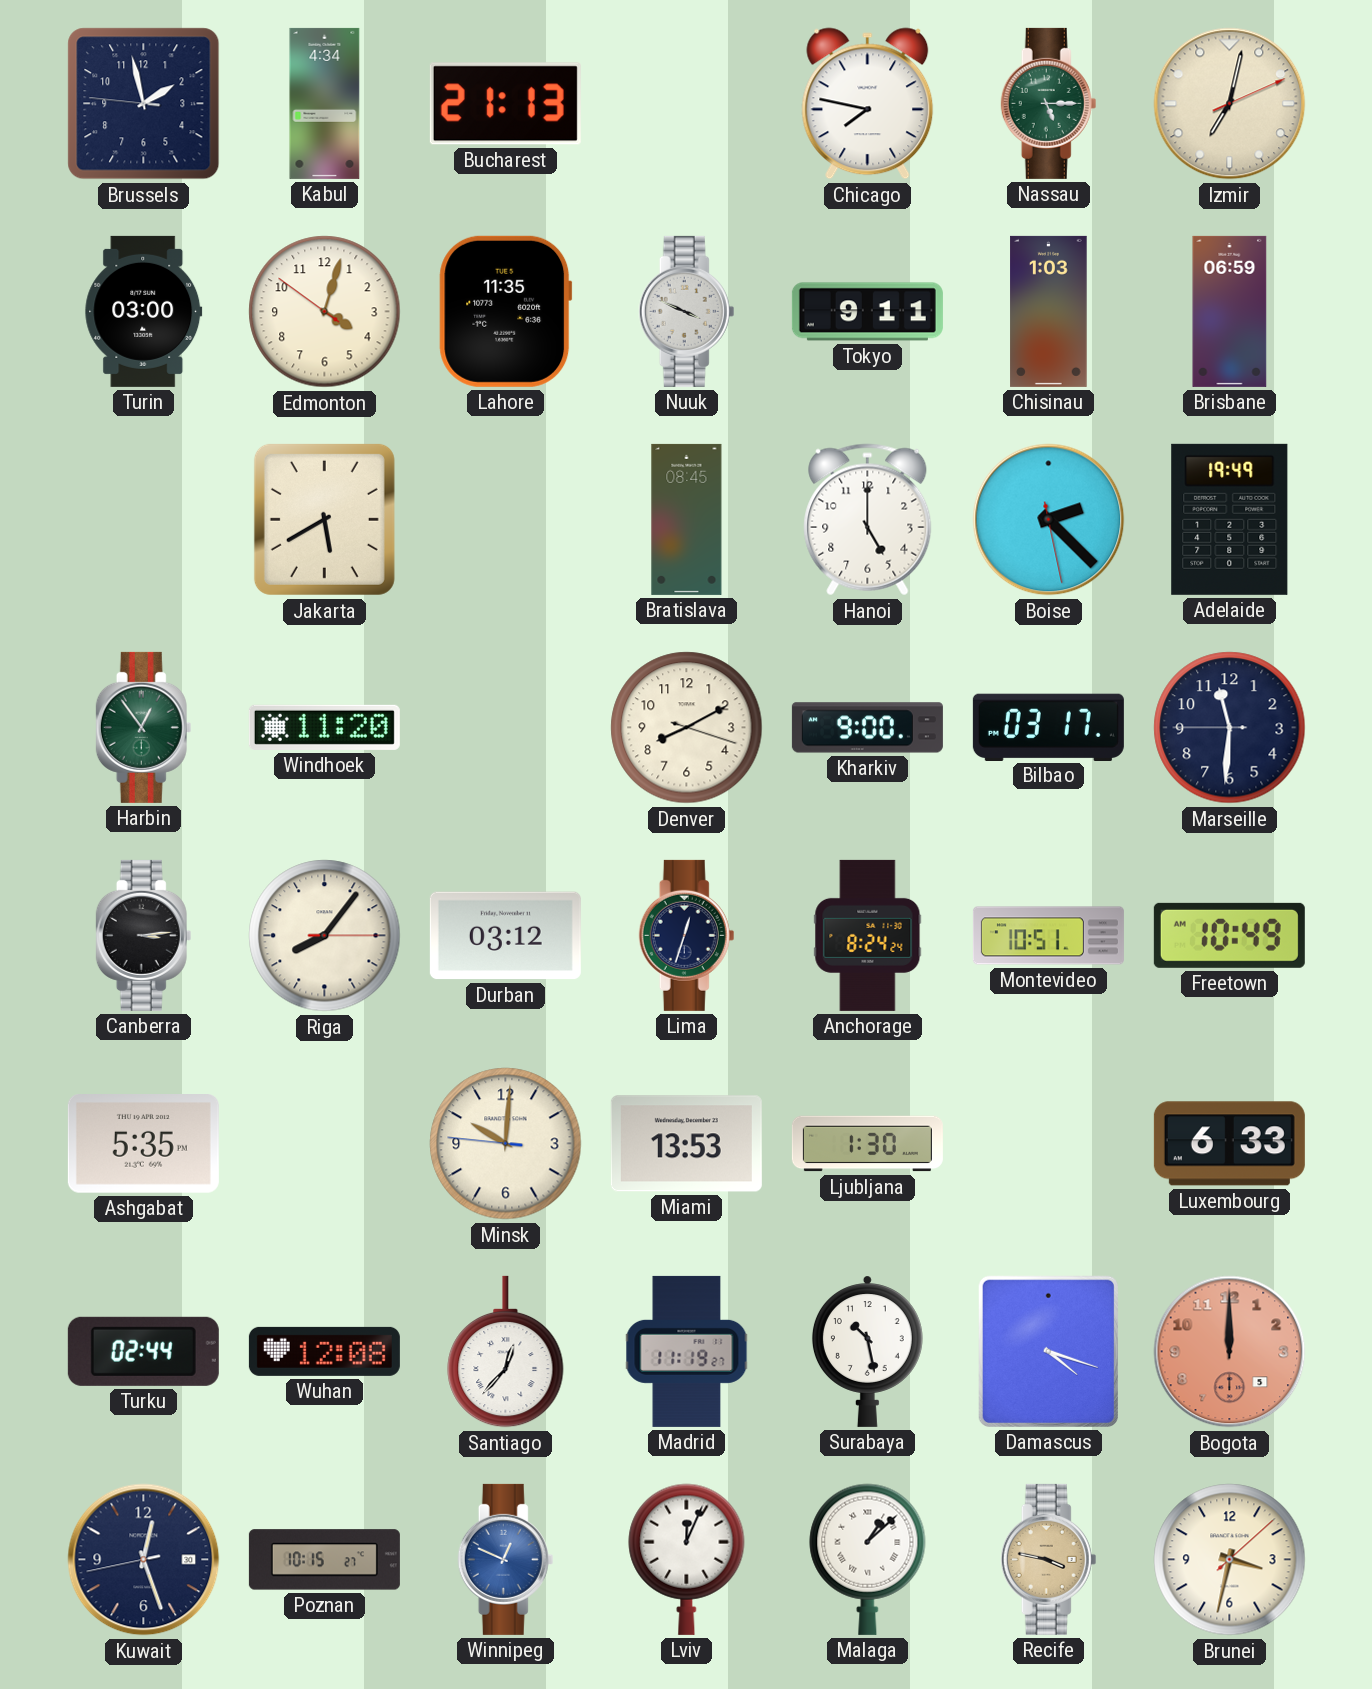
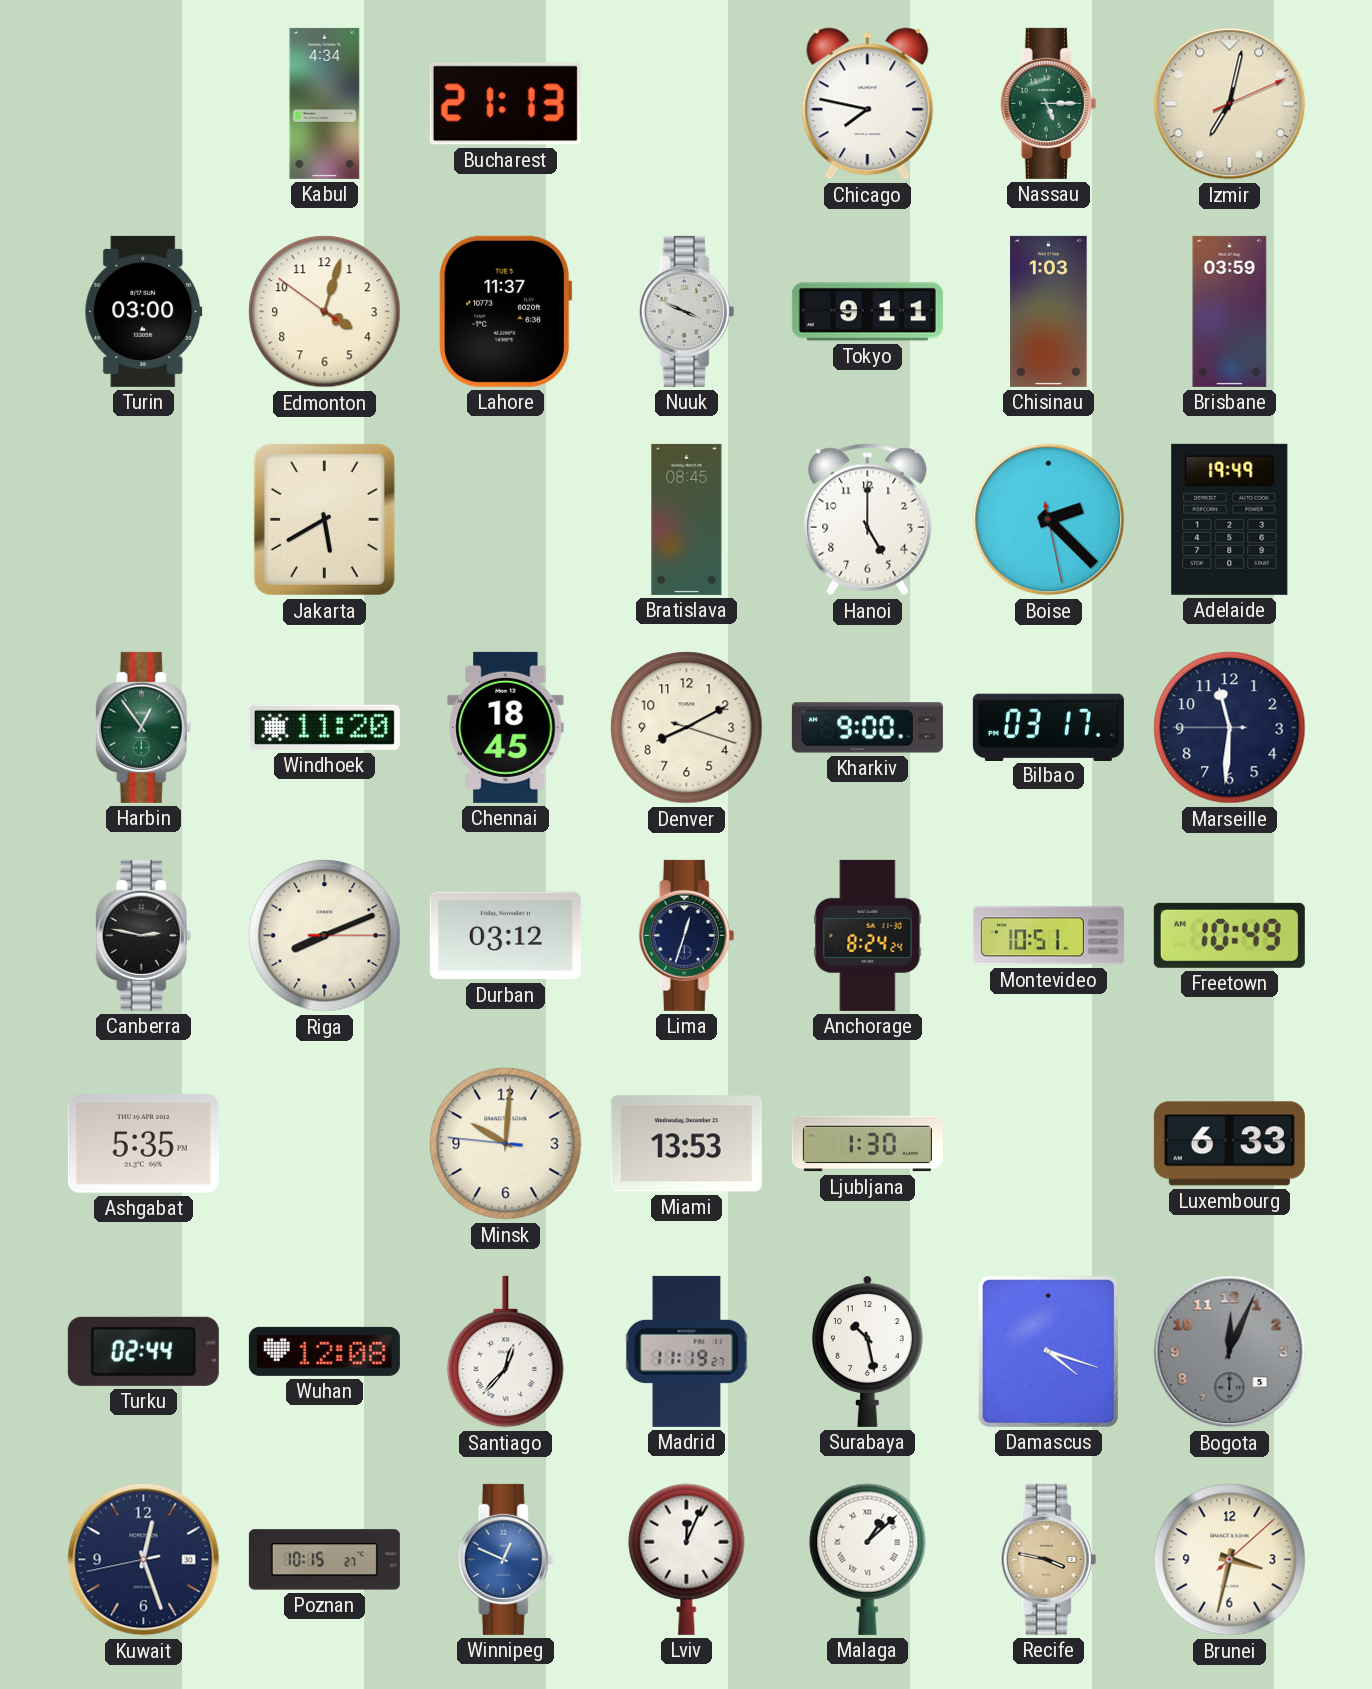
Brussels: 1:57 -> none
Lahore: 11:35 -> 11:37
Brisbane: 06:59 -> 03:59
Chennai: none -> 18:45
Canberra: 3:14 -> 2:47
Riga: 8:06 -> 8:11
Bogota: 12:00 -> 12:04
Bogota dial: salmon -> grey
